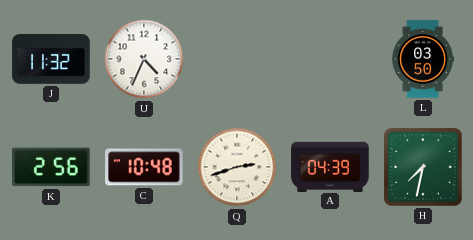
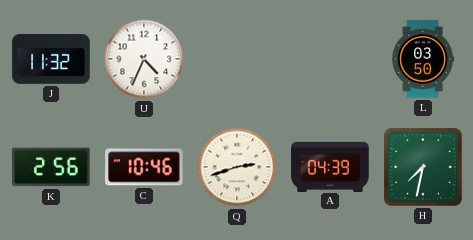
C: 10:48 -> 10:46
